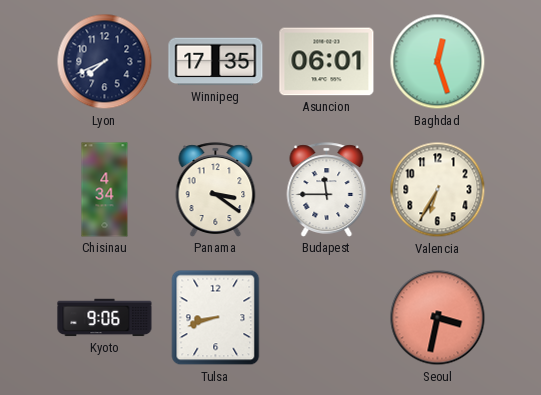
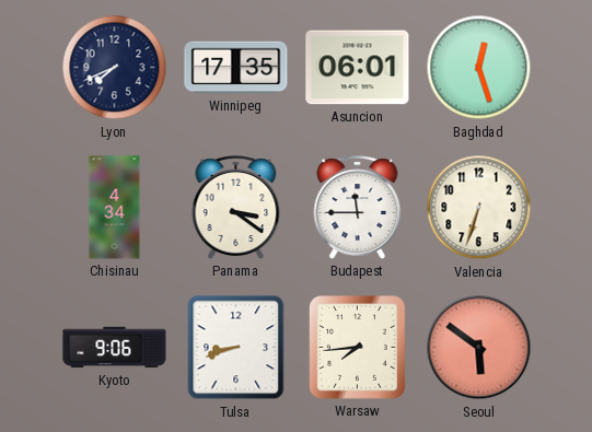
Valencia: 6:35 -> 6:33
Warsaw: none -> 7:44
Seoul: 3:32 -> 5:51
